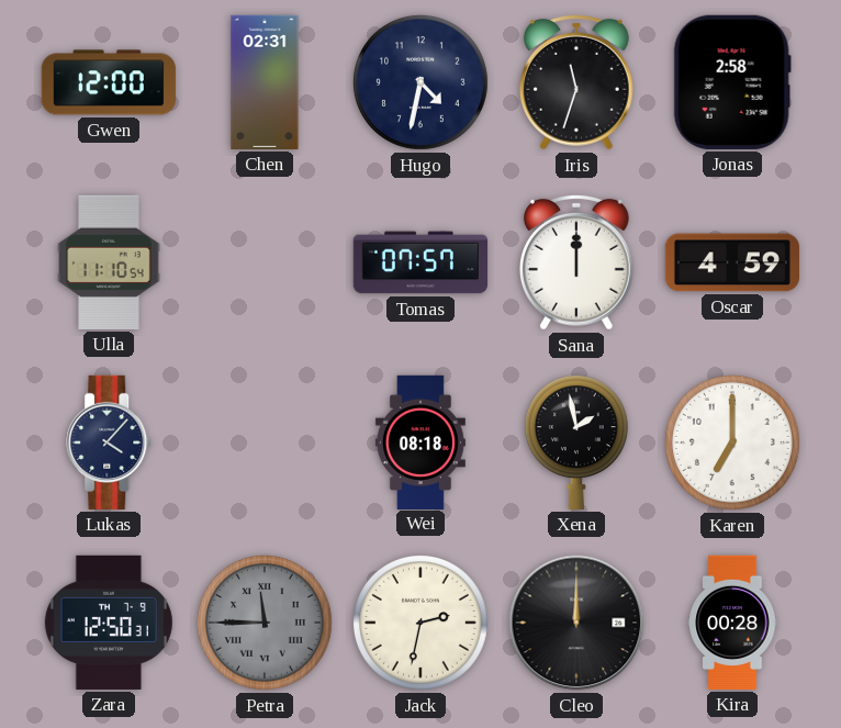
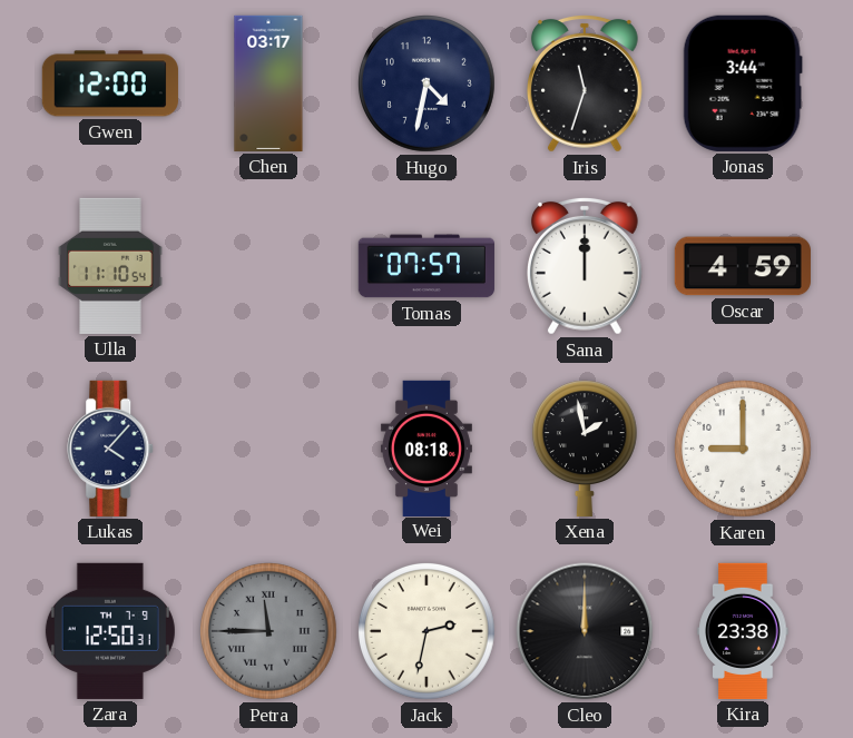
Chen: 02:31 -> 03:17
Jonas: 2:58 -> 3:44
Karen: 7:00 -> 9:00
Kira: 00:28 -> 23:38
